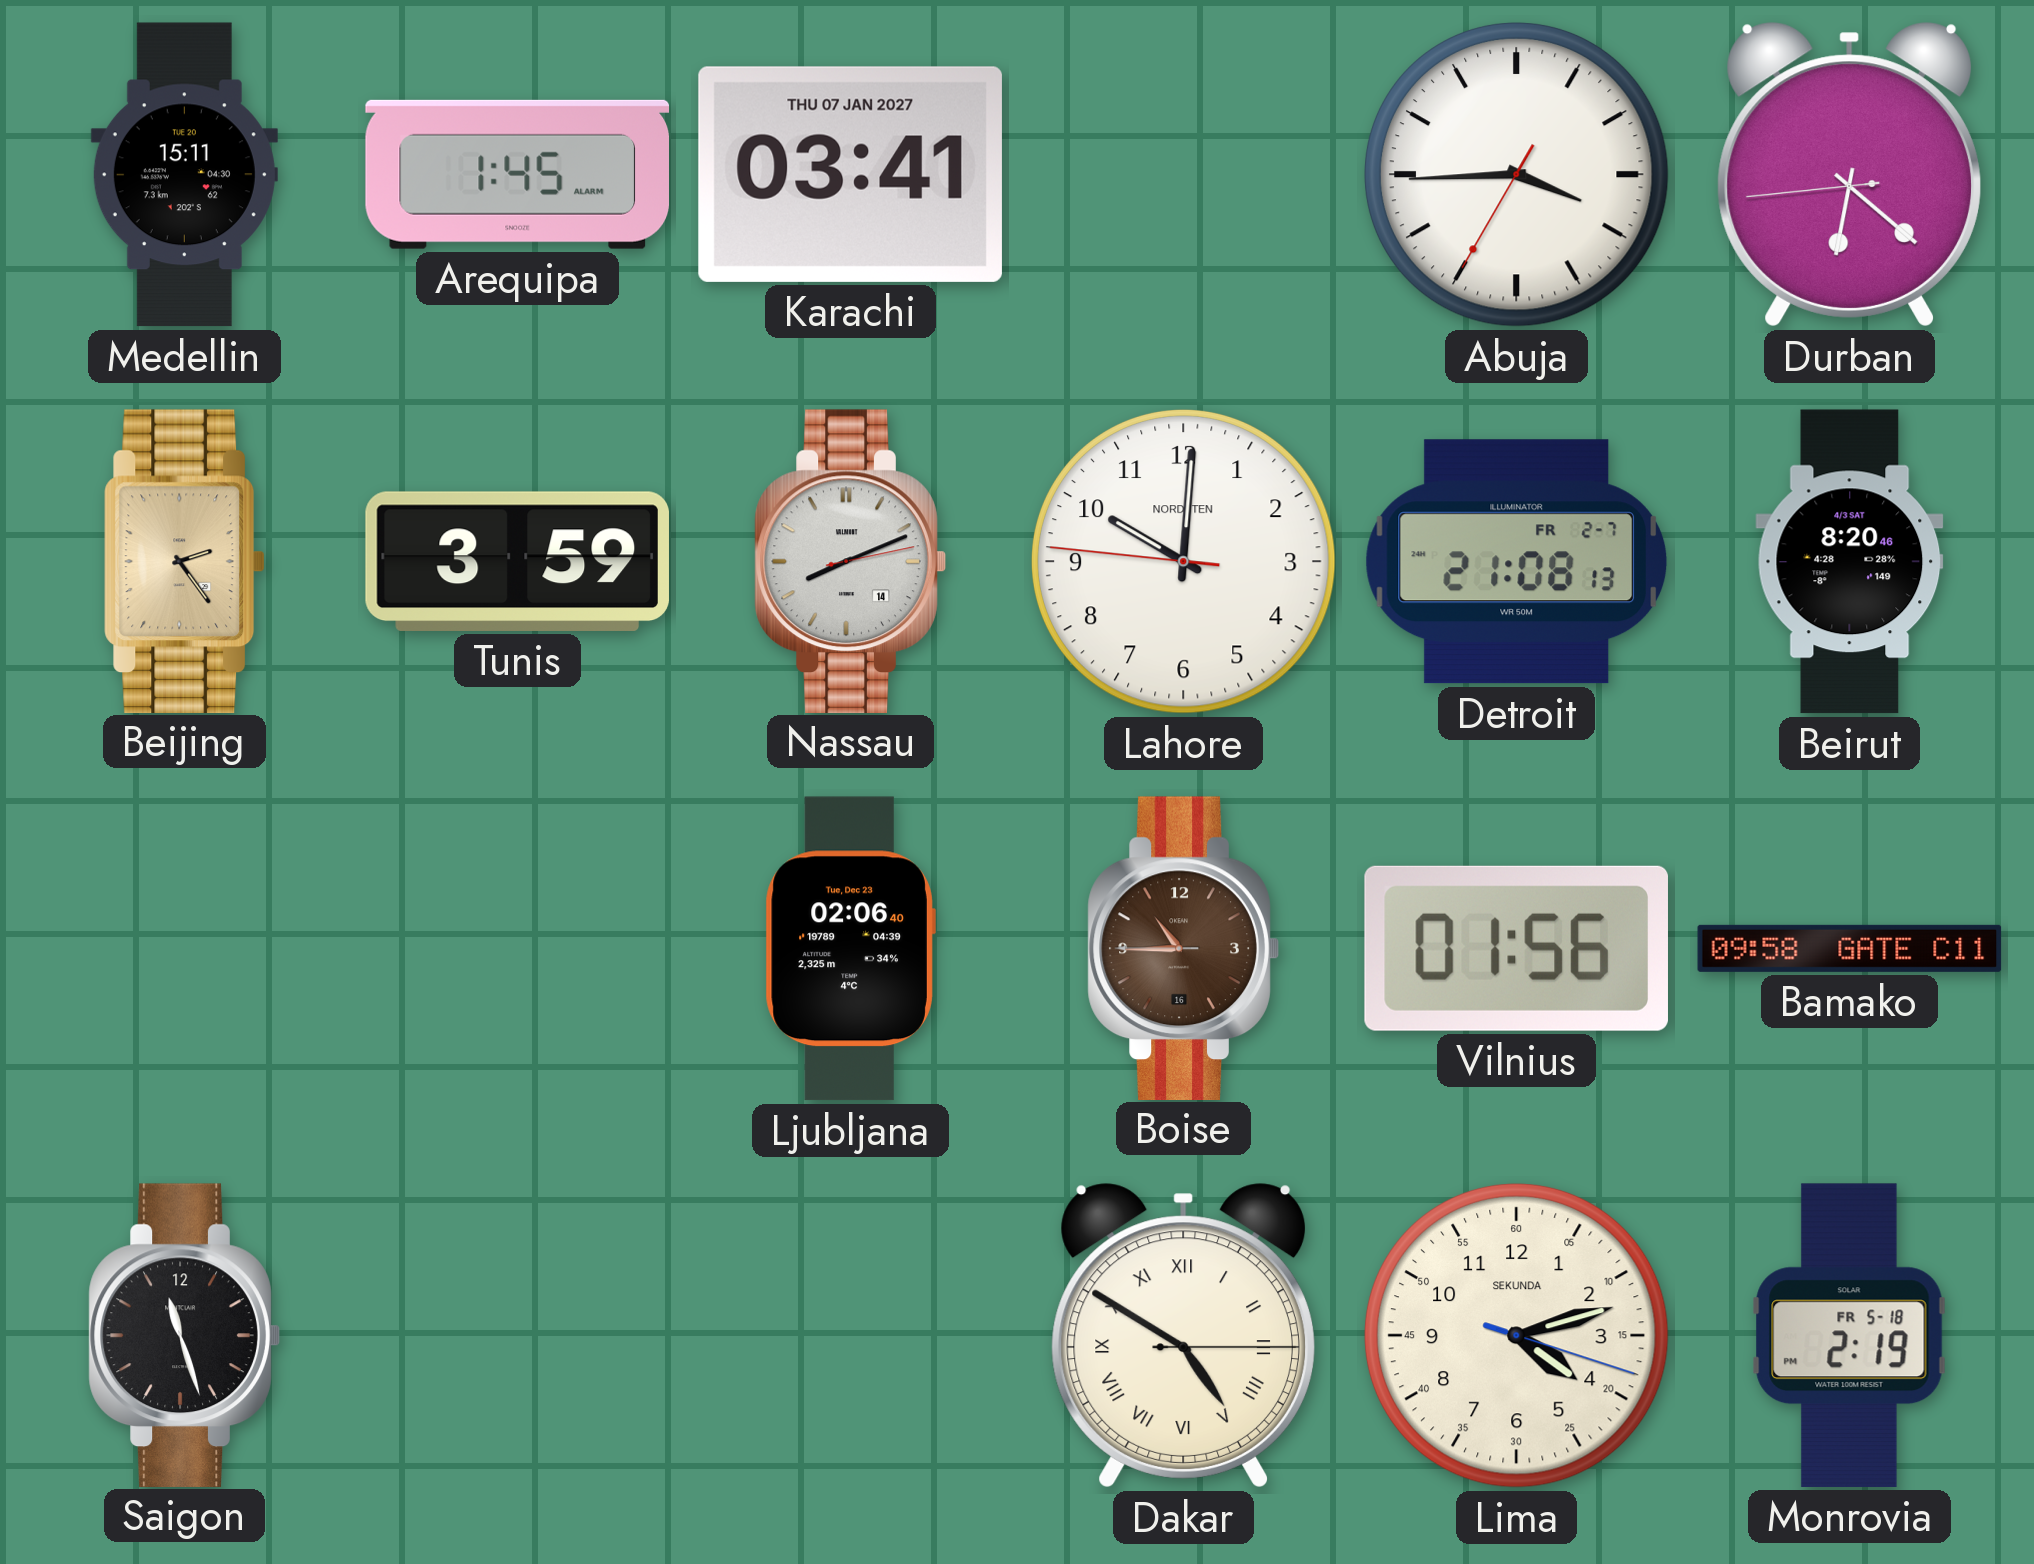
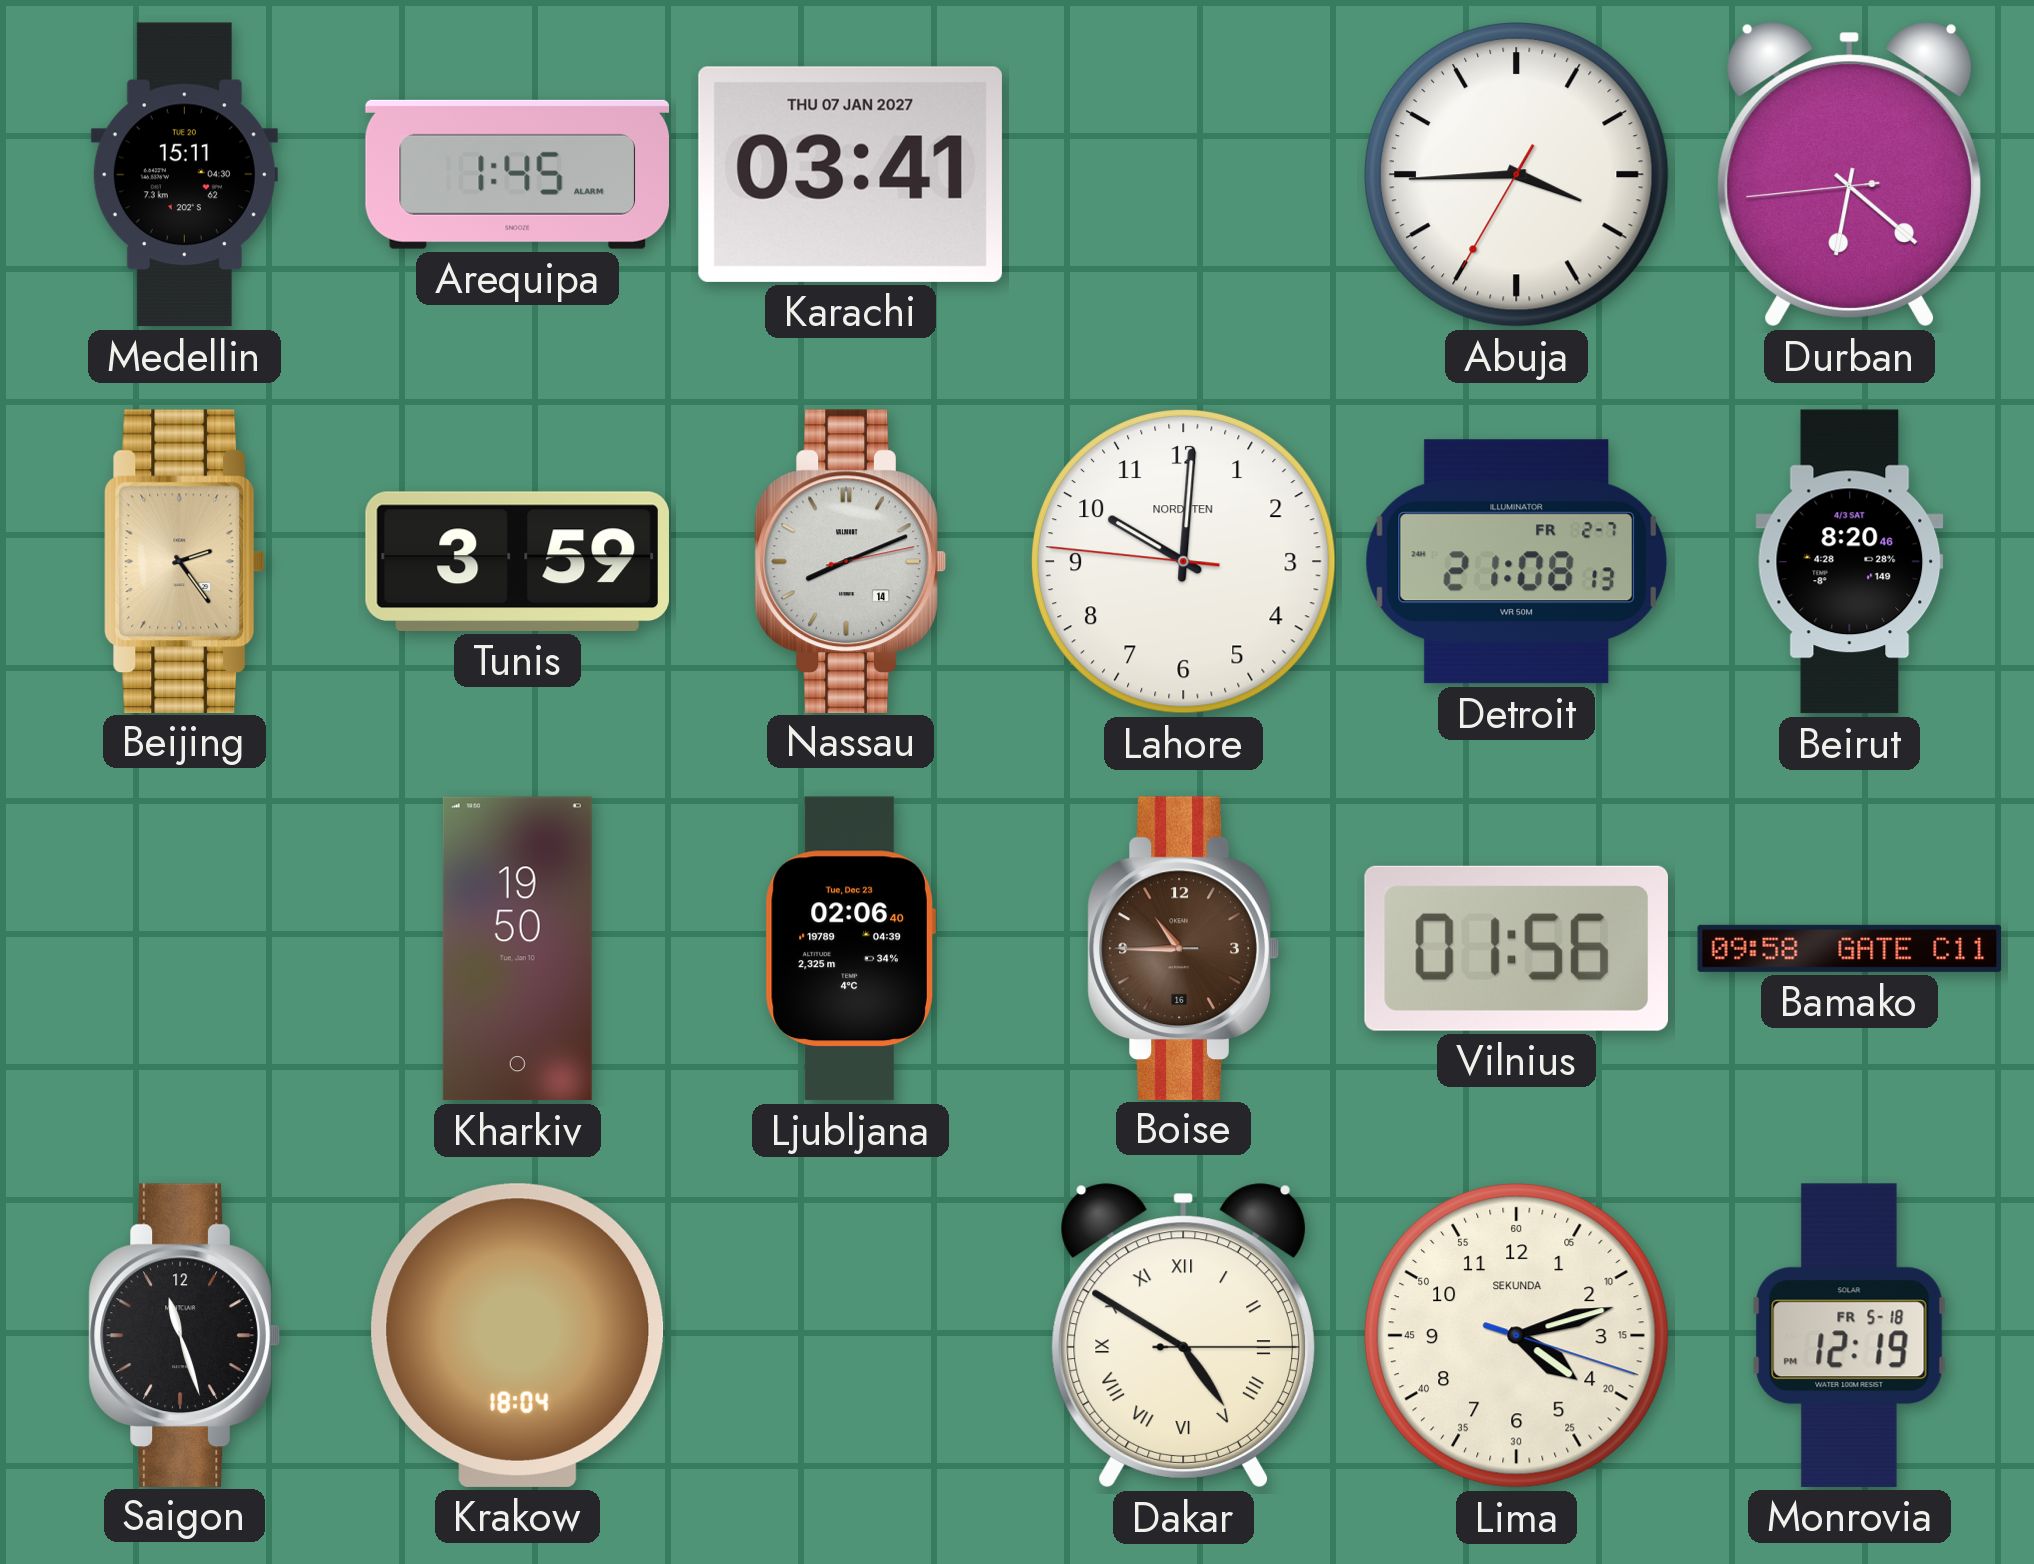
Kharkiv: none -> 19:50
Krakow: none -> 18:04
Monrovia: 2:19 -> 12:19
